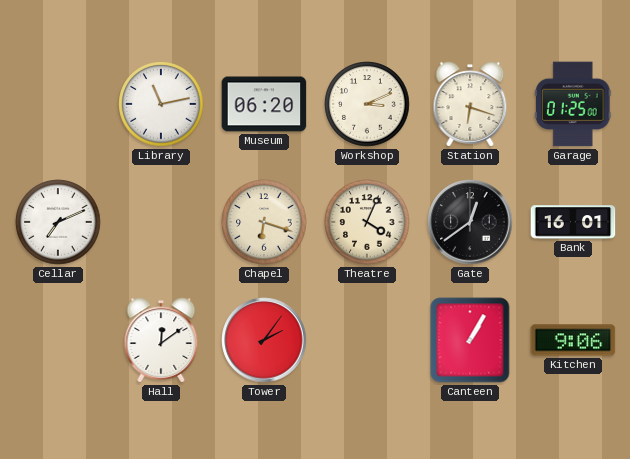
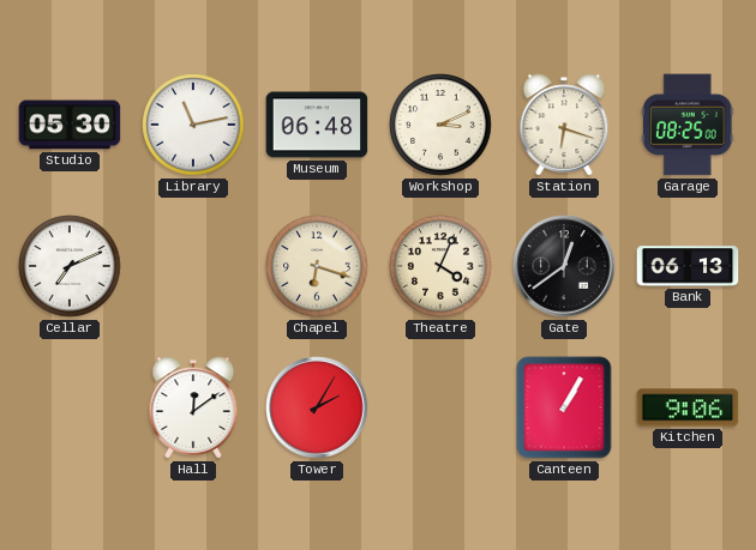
Studio: none -> 05:30
Museum: 06:20 -> 06:48
Garage: 01:25 -> 08:25
Bank: 16:01 -> 06:13
Tower: 2:06 -> 2:05
